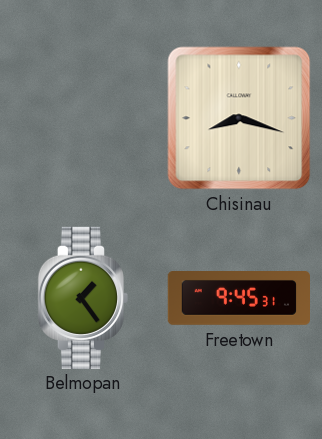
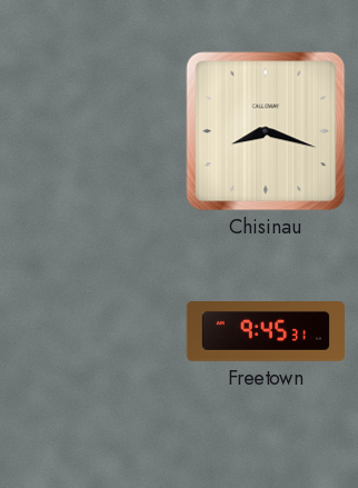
Belmopan: 1:24 -> none
